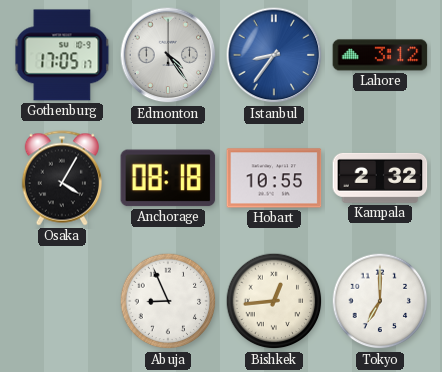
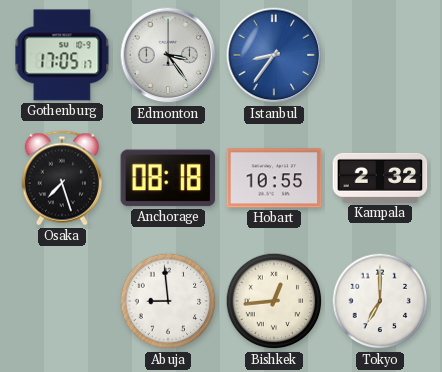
Edmonton: 4:24 -> 3:24
Lahore: 3:12 -> none
Osaka: 4:05 -> 7:27
Abuja: 8:56 -> 8:59
